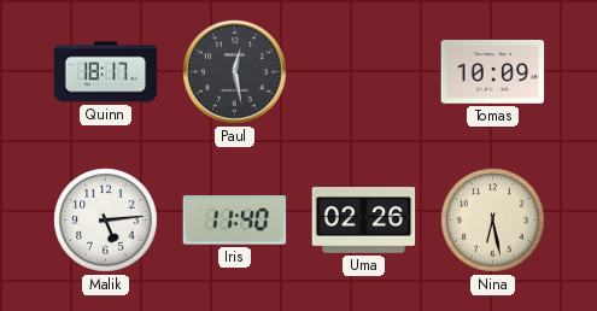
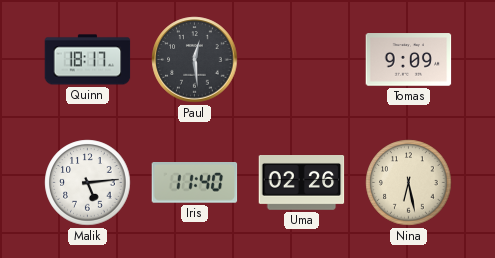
Paul: 12:28 -> 12:29
Tomas: 10:09 -> 9:09
